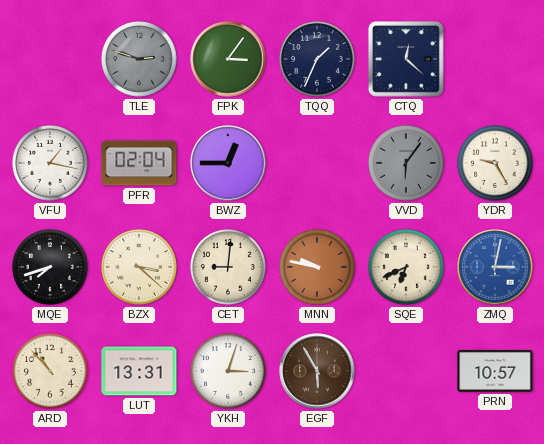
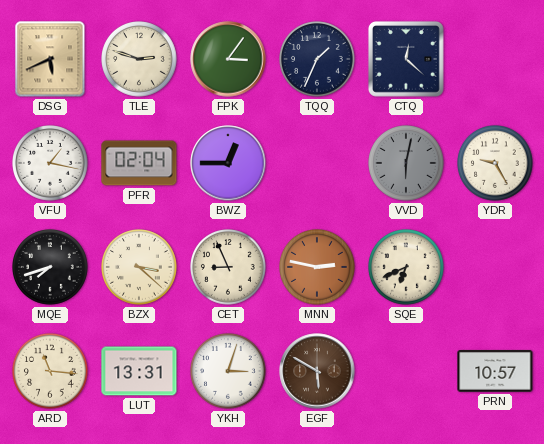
DSG: none -> 5:41
TLE dial: grey -> cream
VVD: 6:06 -> 6:02
CET: 9:01 -> 8:56
MNN: 9:47 -> 2:47
ZMQ: 3:02 -> none
ARD: 10:53 -> 11:16
EGF: 5:55 -> 5:50
